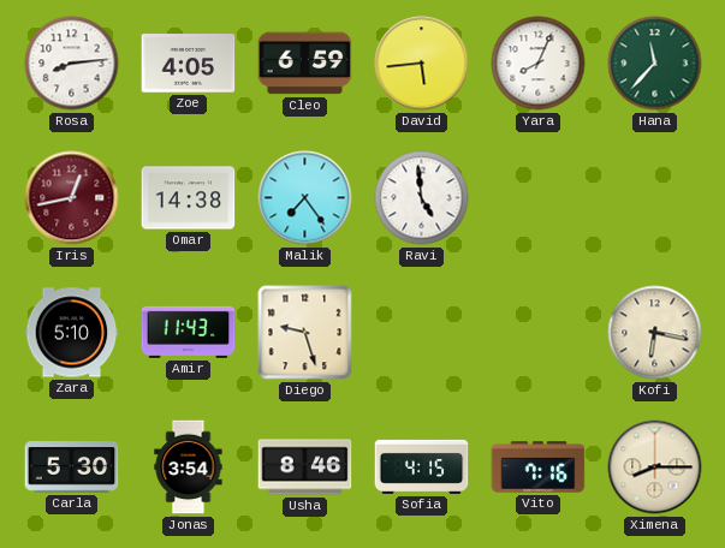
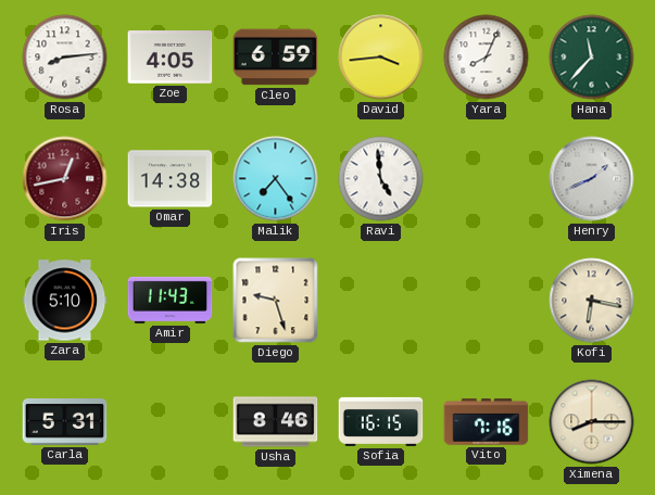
David: 5:44 -> 3:44
Henry: none -> 1:41
Carla: 5:30 -> 5:31
Jonas: 3:54 -> none
Sofia: 4:15 -> 16:15
